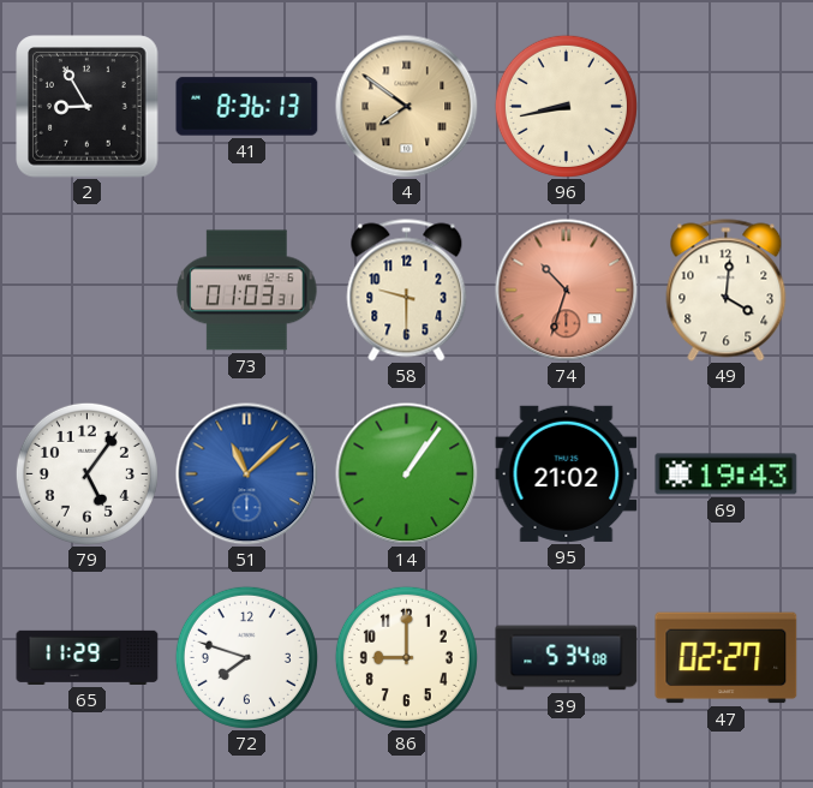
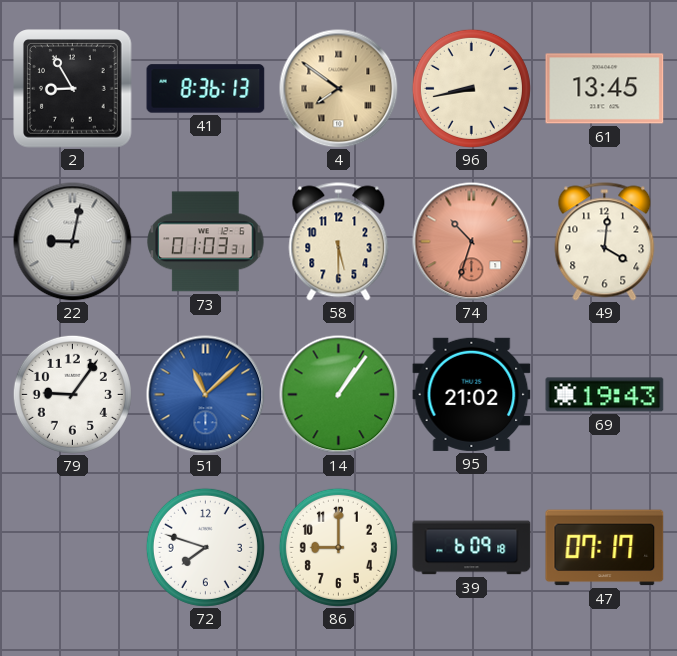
61: none -> 13:45
22: none -> 9:02
58: 9:30 -> 5:30
79: 5:06 -> 9:06
65: 11:29 -> none
39: 5:34 -> 6:09
47: 02:27 -> 07:17
